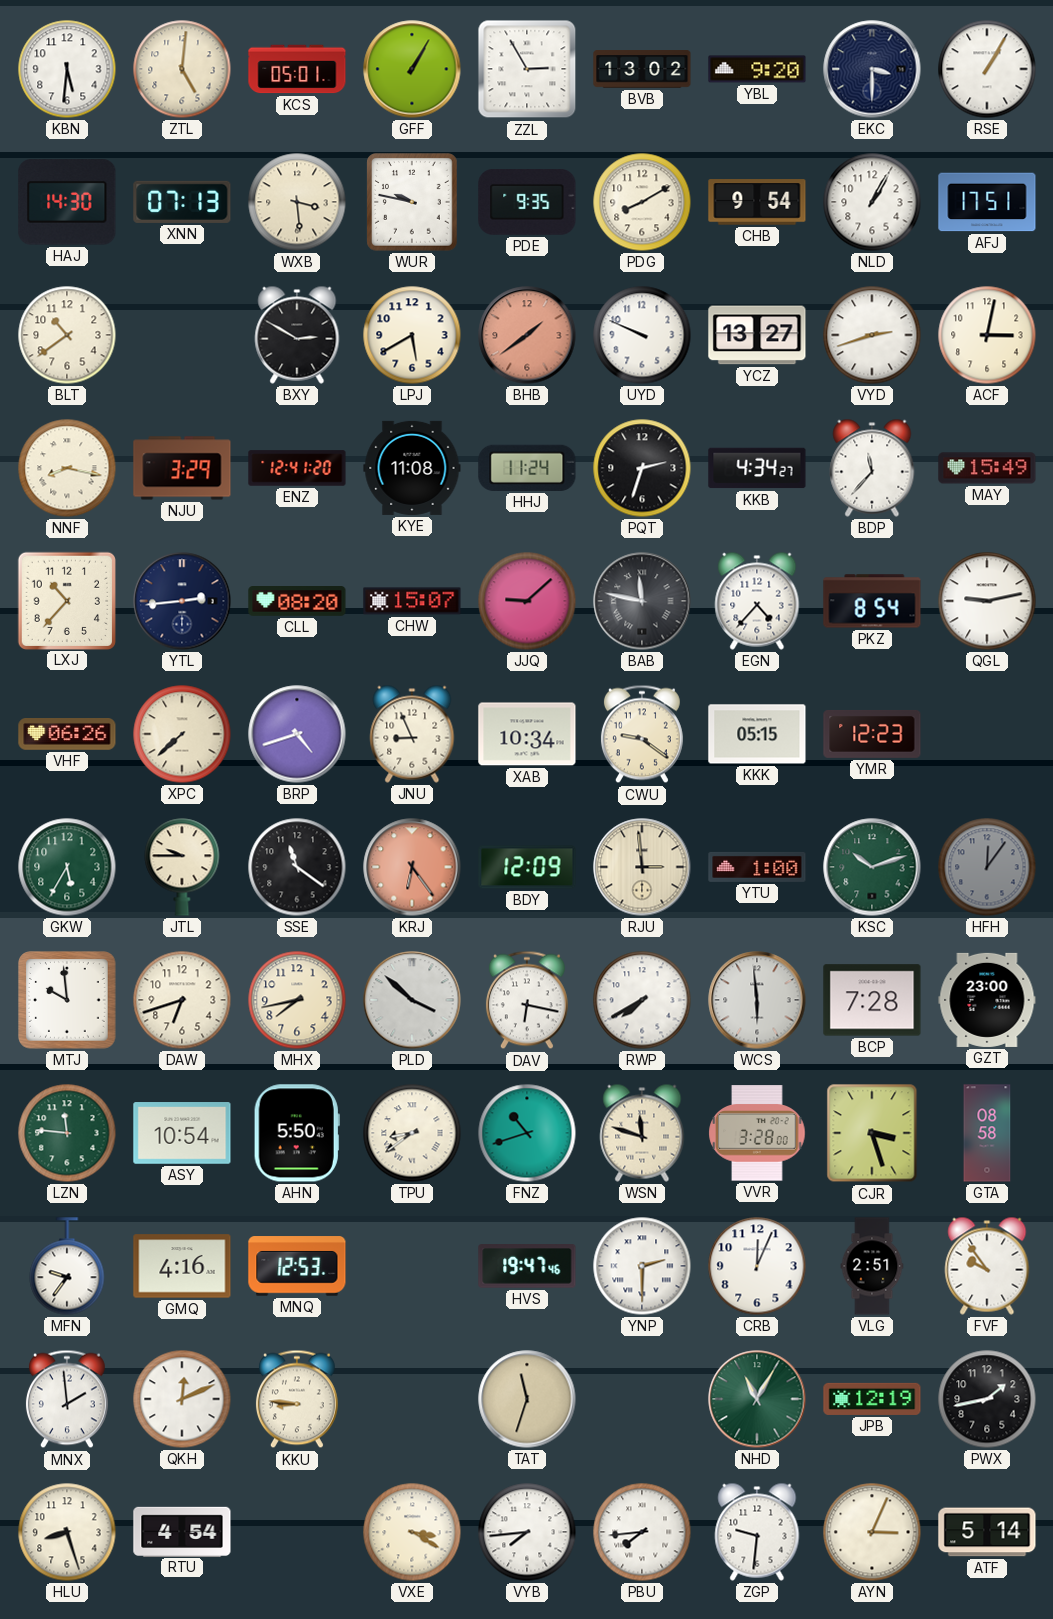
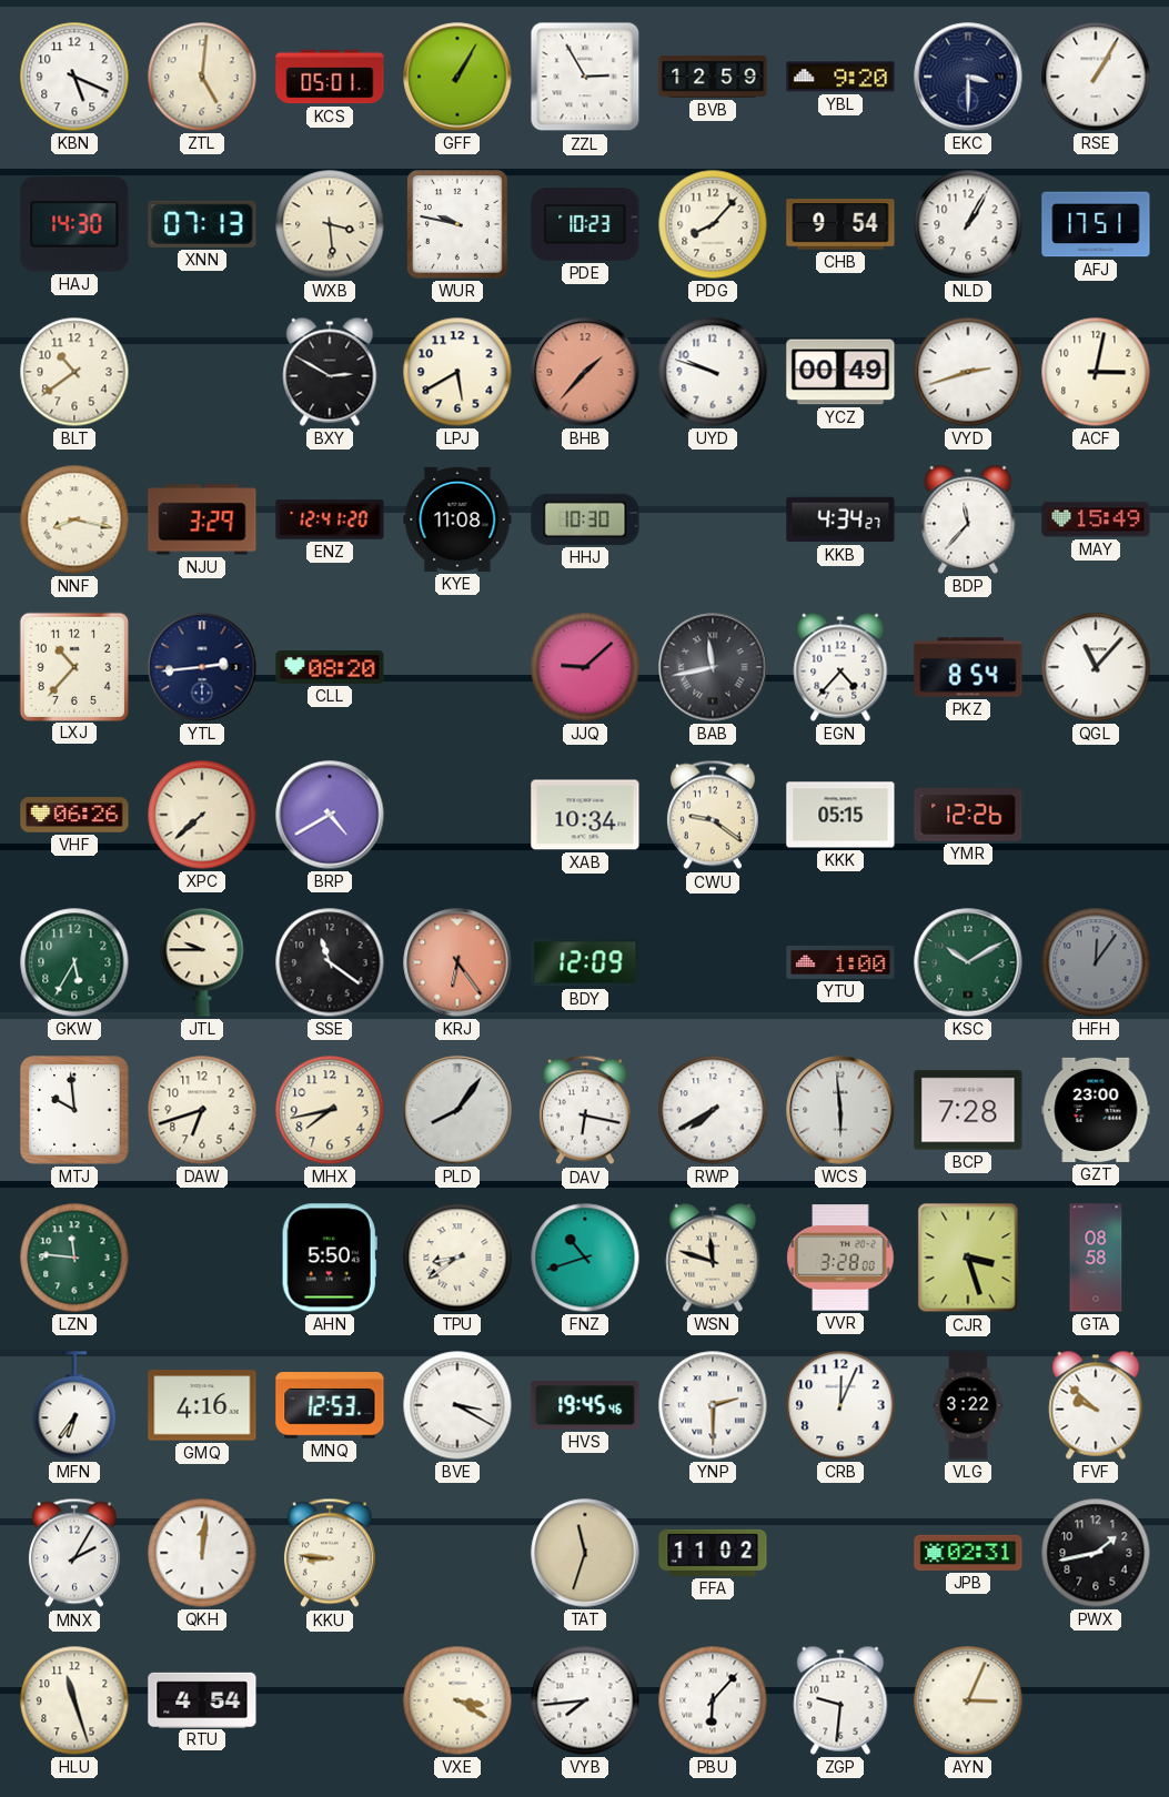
KBN: 5:31 -> 5:19
BVB: 13:02 -> 12:59
PDE: 9:35 -> 10:23
PDG: 8:10 -> 8:07
BHB: 1:39 -> 1:37
UYD: 9:49 -> 9:48
YCZ: 13:27 -> 00:49
HHJ: 11:24 -> 10:30
PQT: 2:33 -> none
CHW: 15:07 -> none
BAB: 11:47 -> 11:43
QGL: 9:13 -> 11:07
BRP: 4:42 -> 4:40
JNU: 8:56 -> none
YMR: 12:23 -> 12:26
RJU: 2:59 -> none
KSC: 10:12 -> 10:10
PLD: 3:52 -> 8:06
ASY: 10:54 -> none
MFN: 9:36 -> 6:36
BVE: none -> 3:20
HVS: 19:47 -> 19:45
VLG: 2:51 -> 3:22
FVF: 9:54 -> 9:52
MNX: 1:59 -> 2:05
QKH: 12:11 -> 12:01
FFA: none -> 11:02
NHD: 11:05 -> none
JPB: 12:19 -> 02:31
HLU: 8:27 -> 11:27
PBU: 7:44 -> 6:07
ATF: 5:14 -> none
